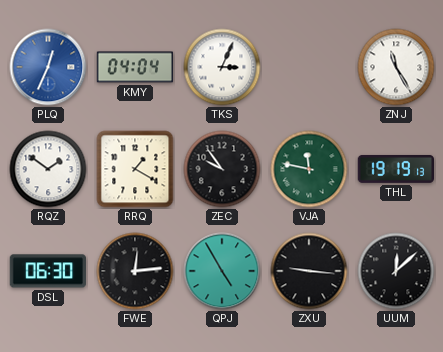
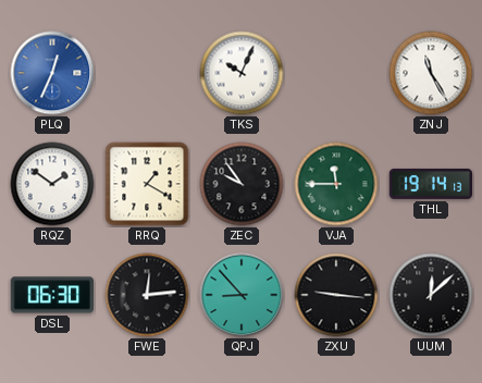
KMY: 04:04 -> none
TKS: 3:04 -> 10:04
VJA: 11:47 -> 11:45
THL: 19:19 -> 19:14
QPJ: 4:55 -> 8:53
